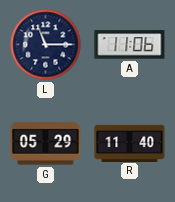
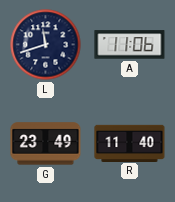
L: 11:15 -> 11:42
G: 05:29 -> 23:49
